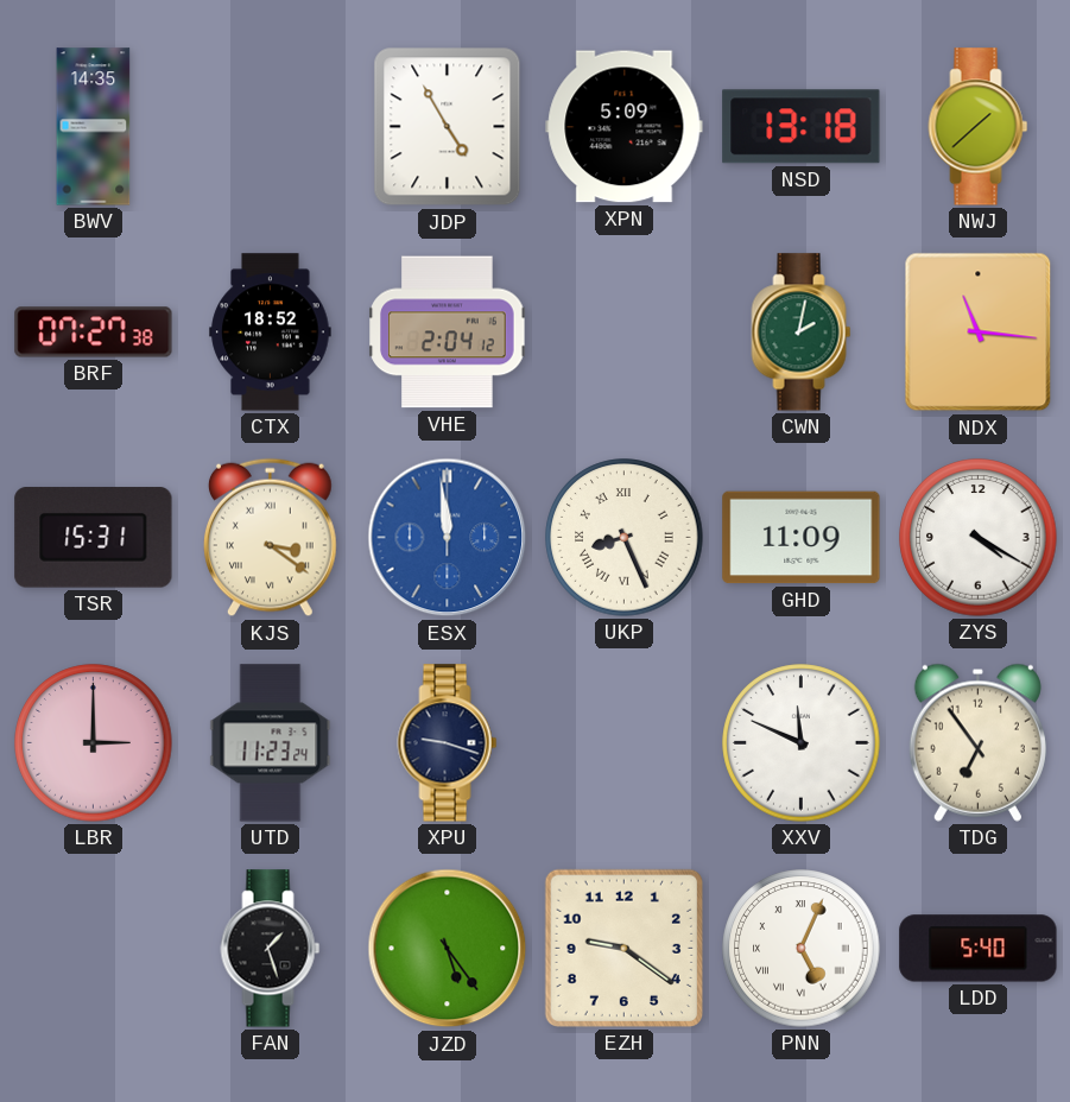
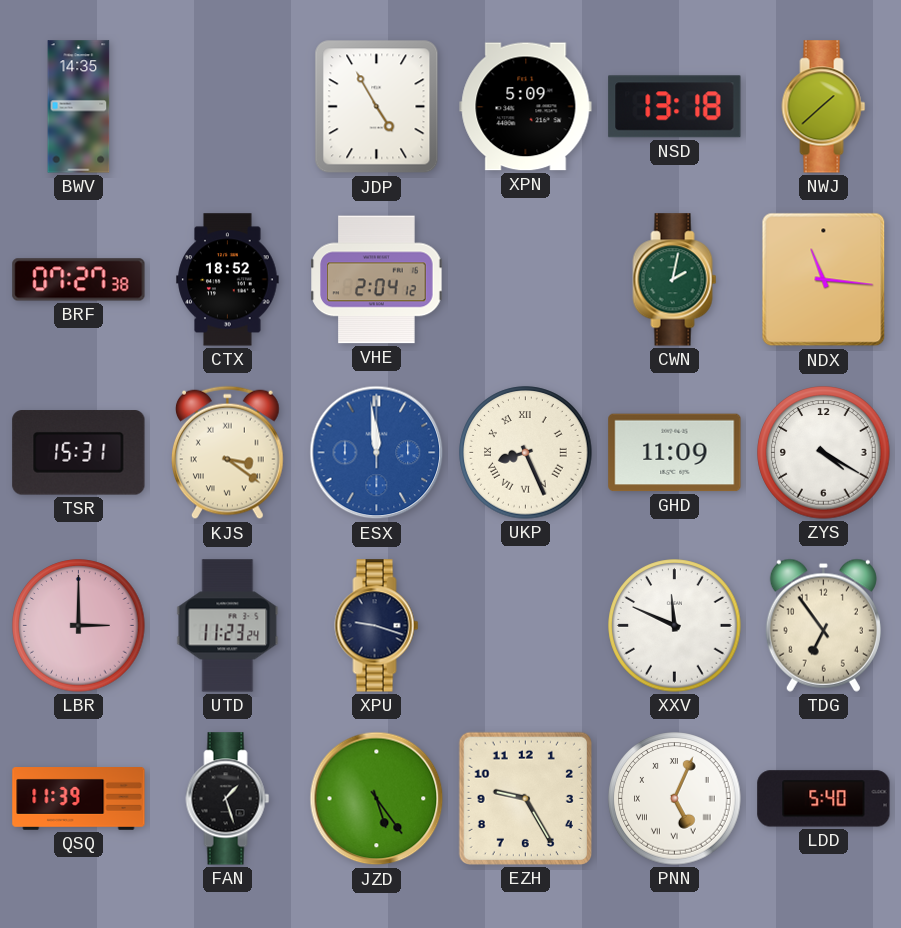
QSQ: none -> 11:39
EZH: 9:21 -> 9:25
